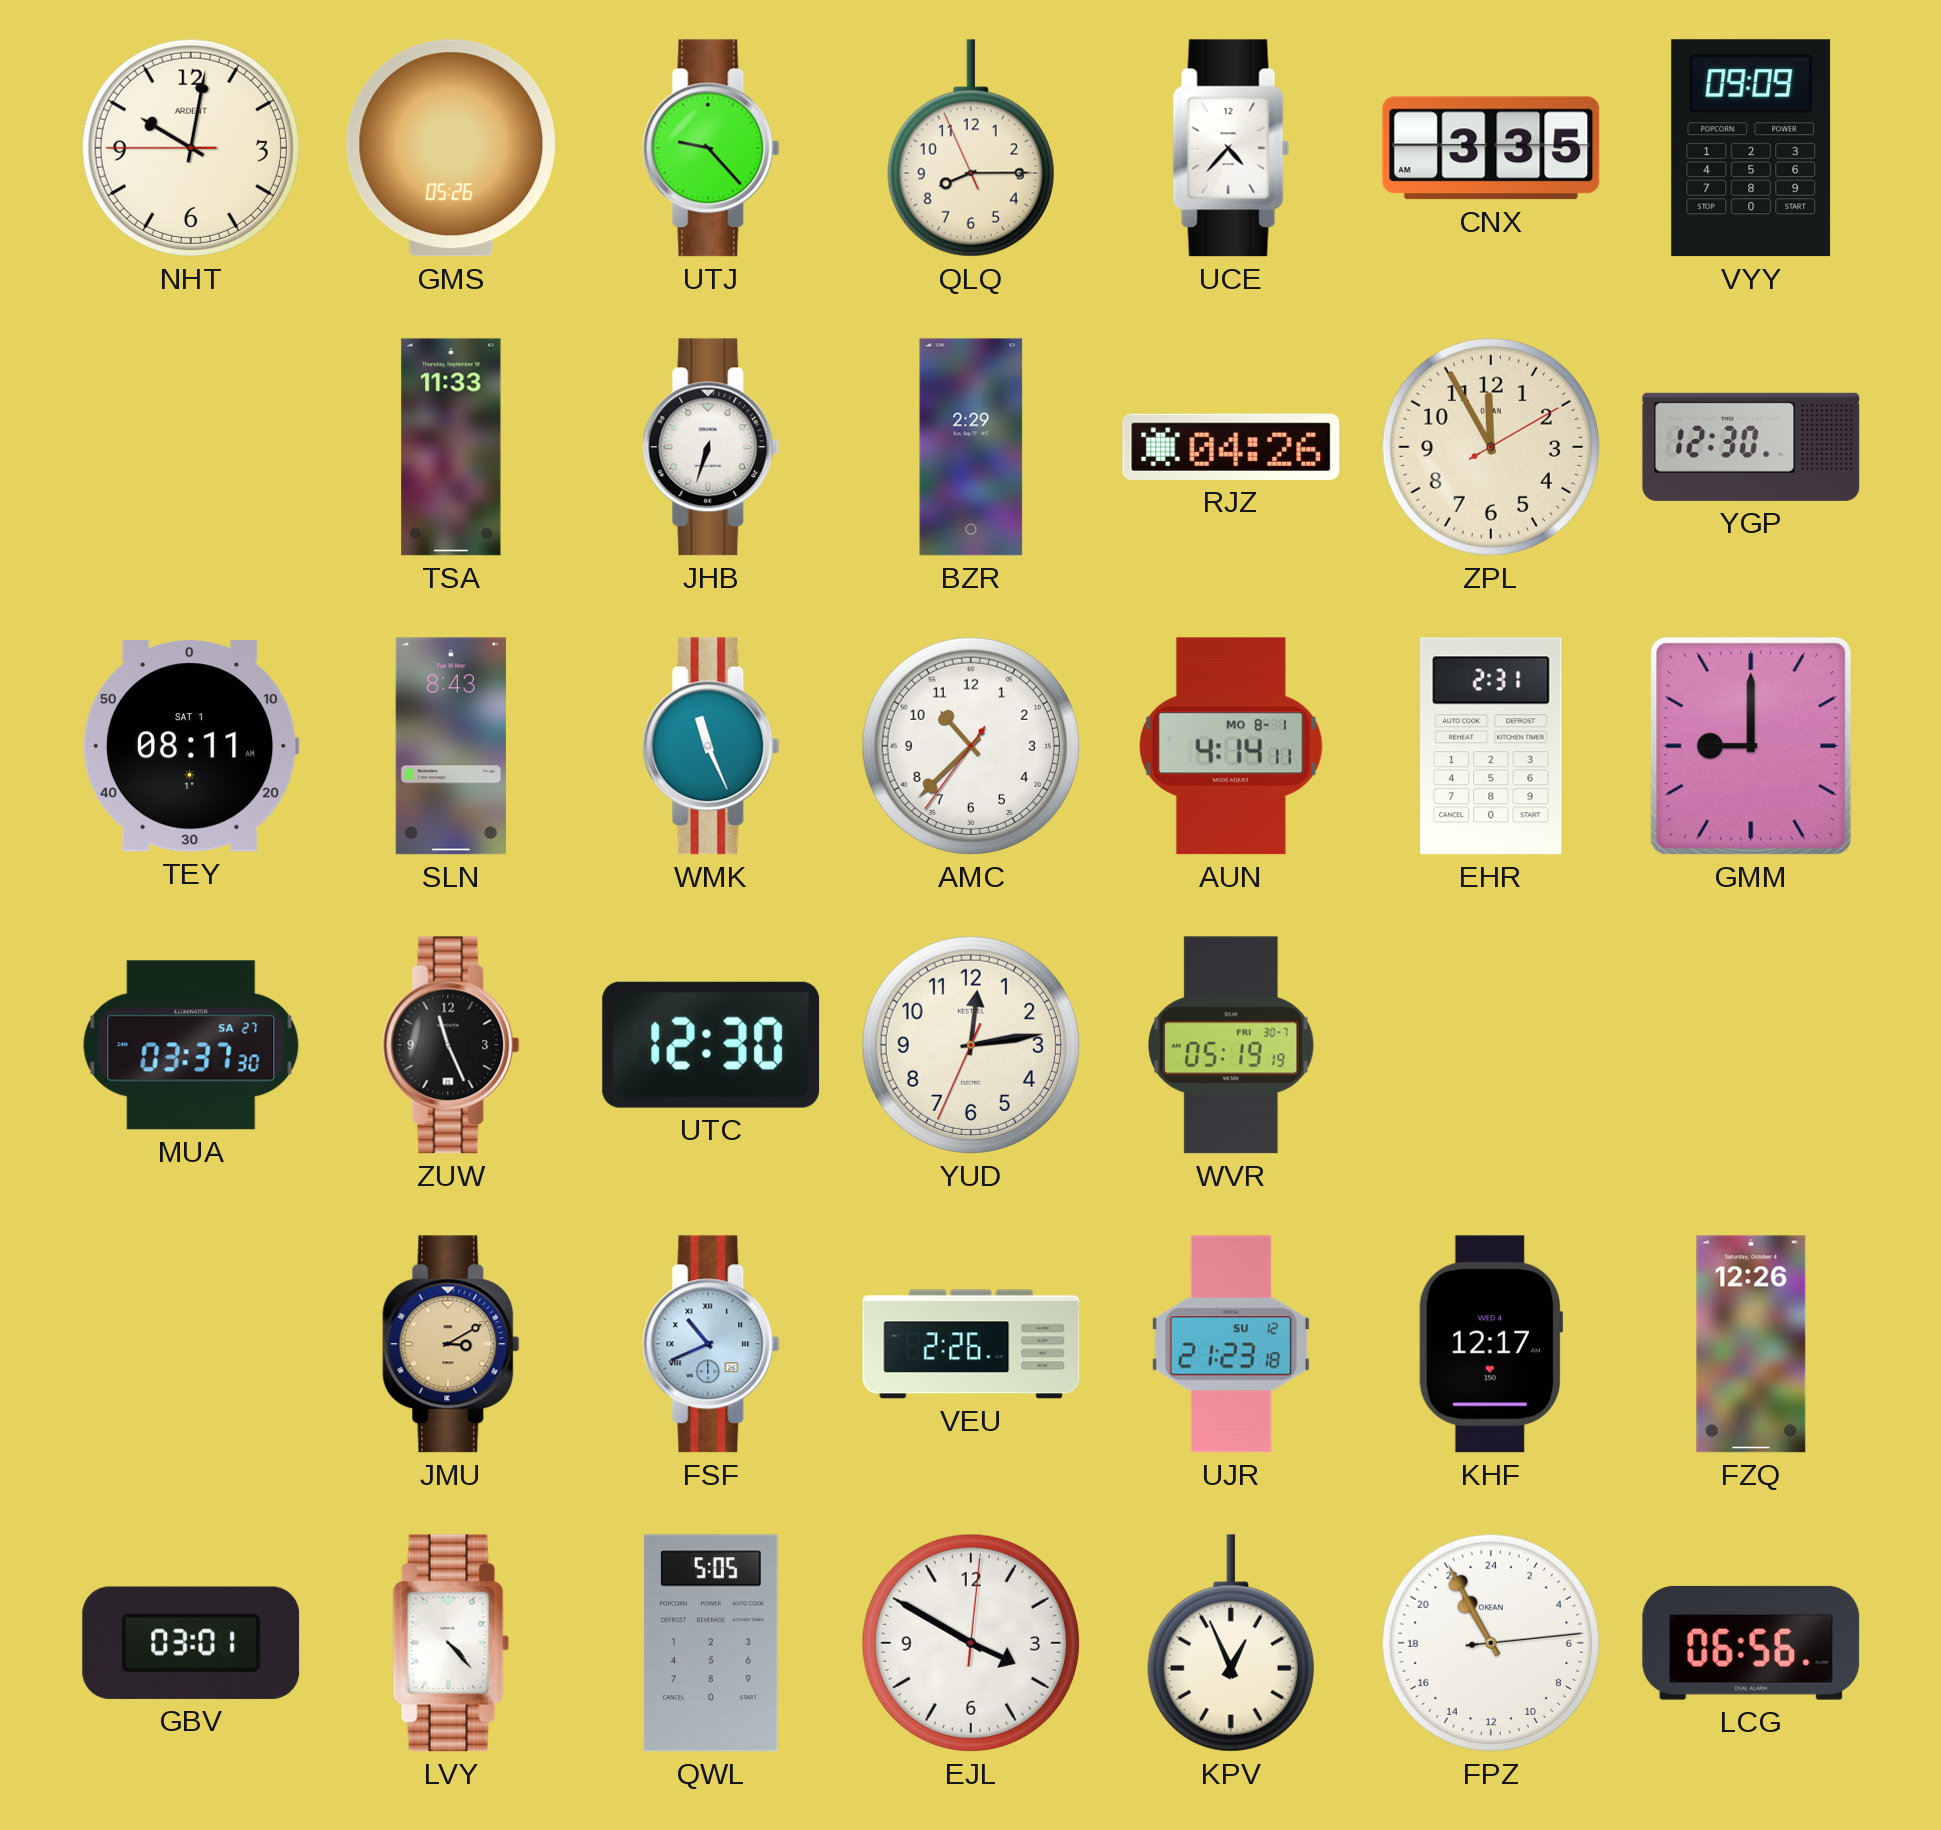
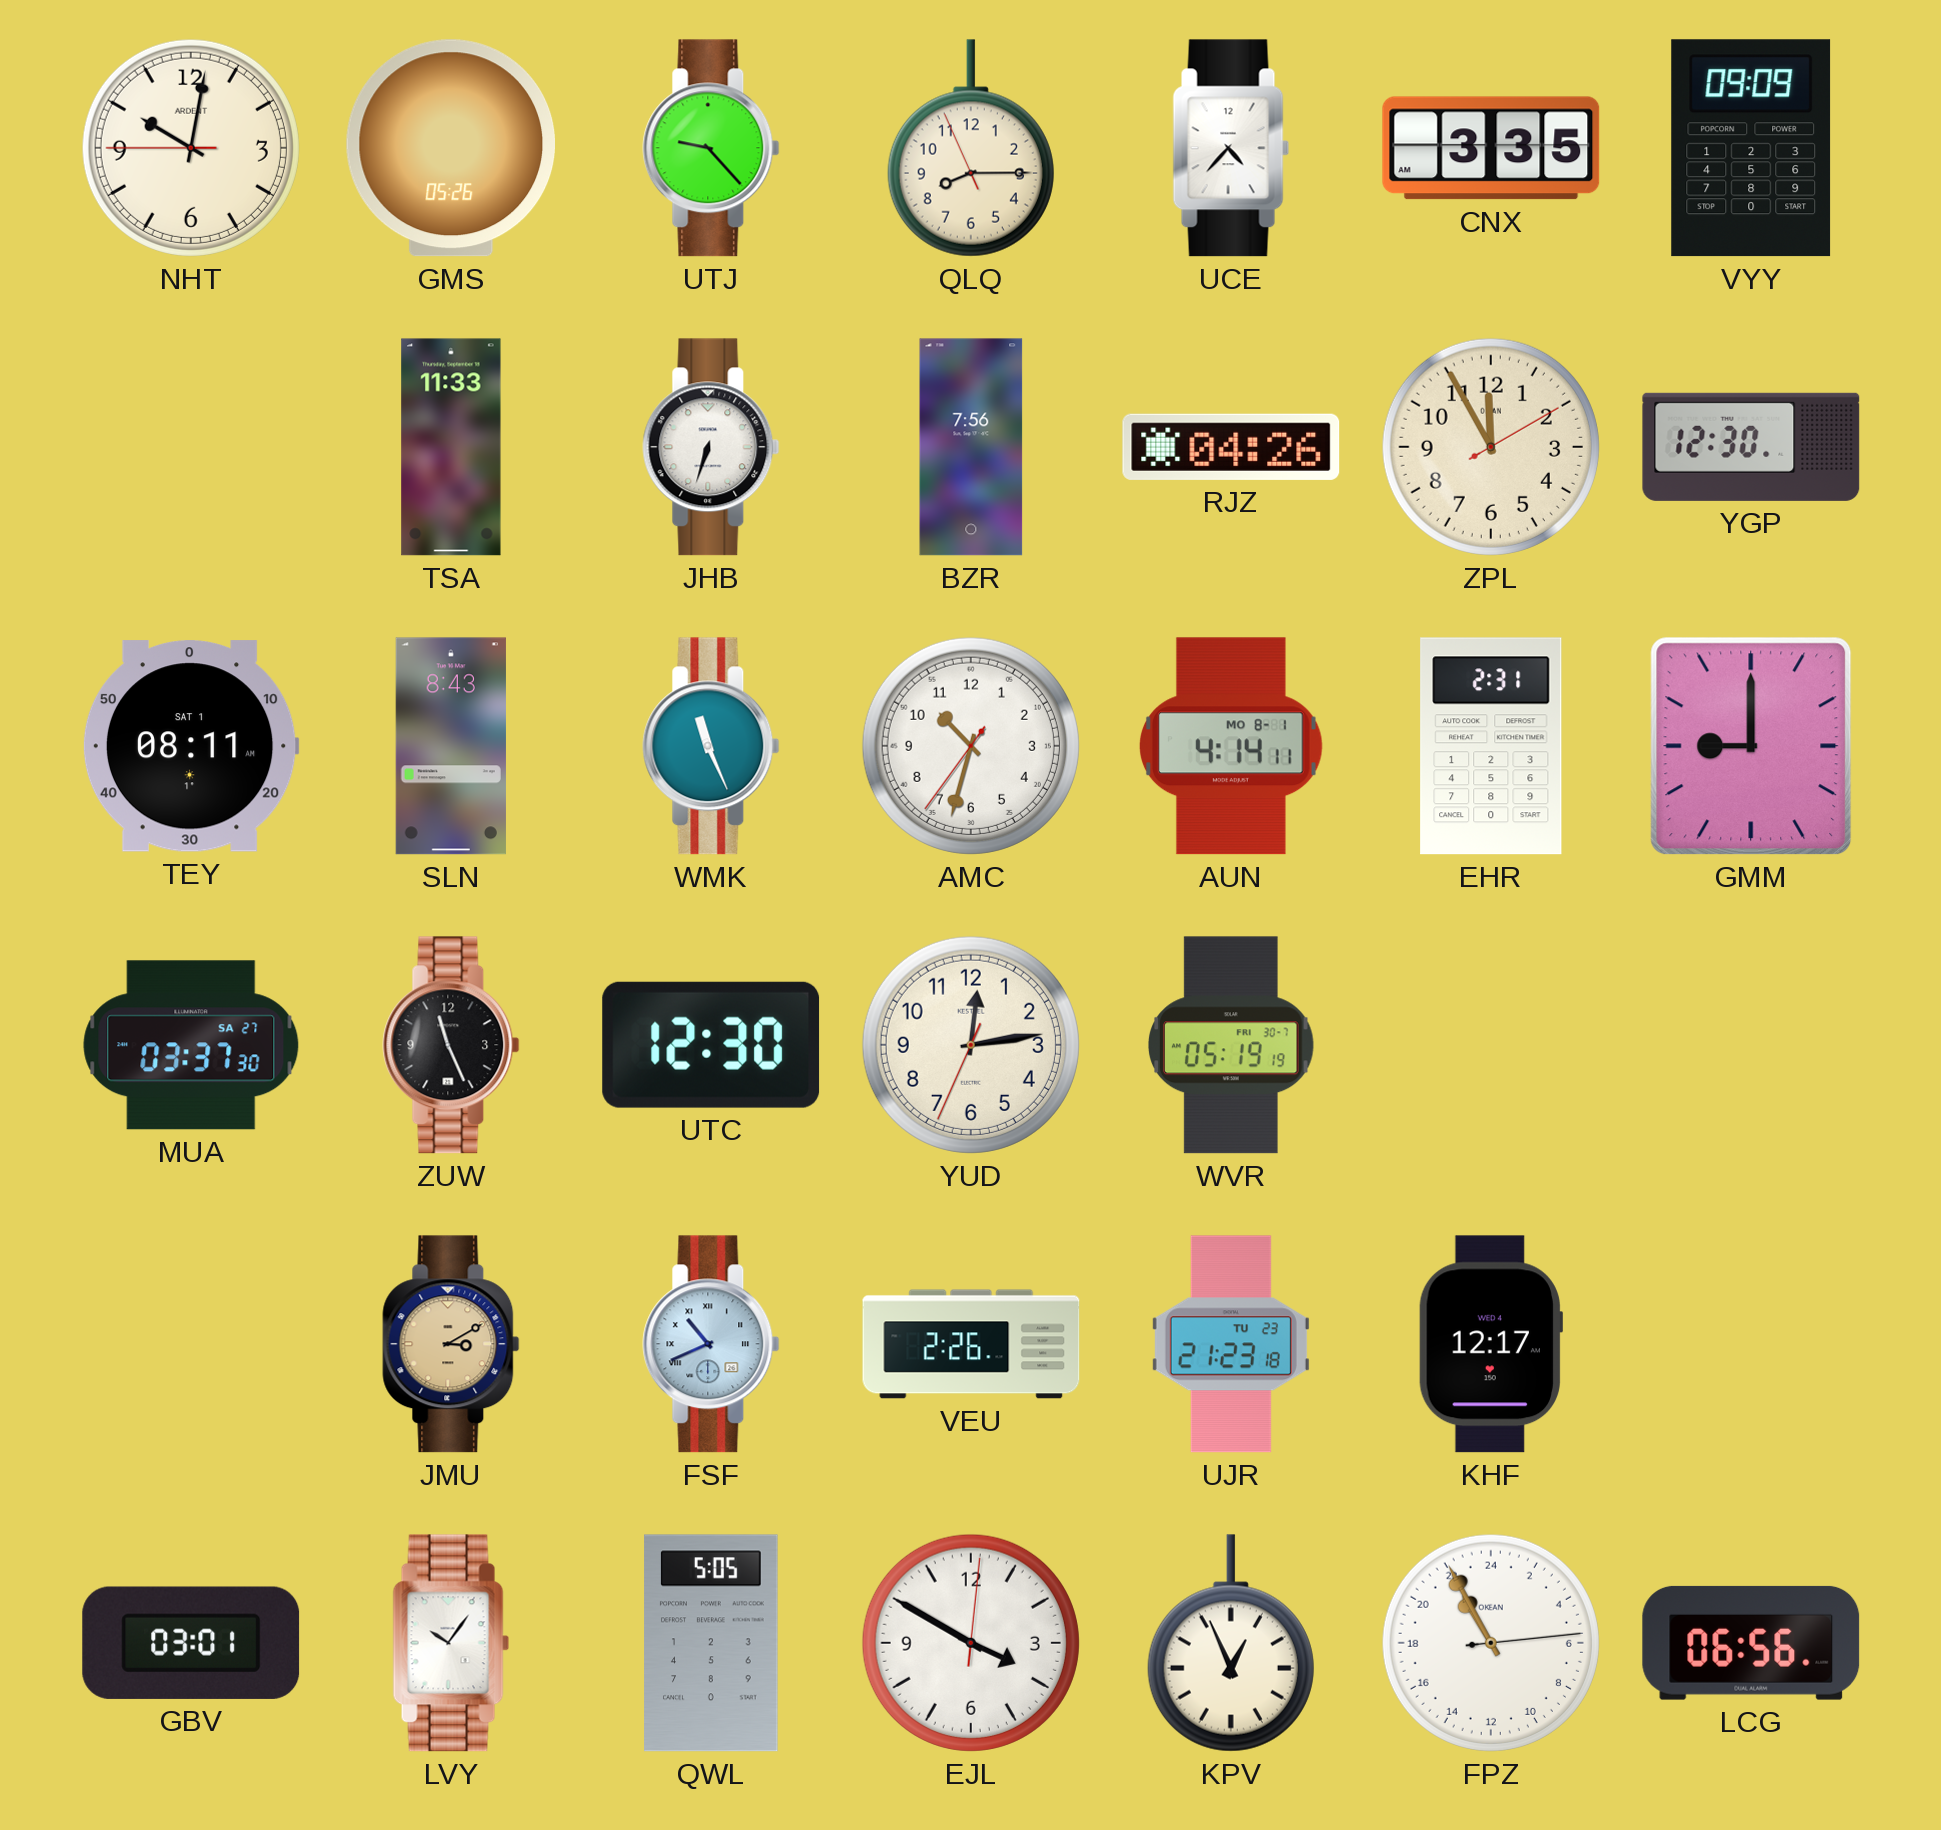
BZR: 2:29 -> 7:56
AMC: 10:37 -> 10:32
UJR date: SU 12 -> TU 23
FZQ: 12:26 -> none
LVY: 4:23 -> 10:06
